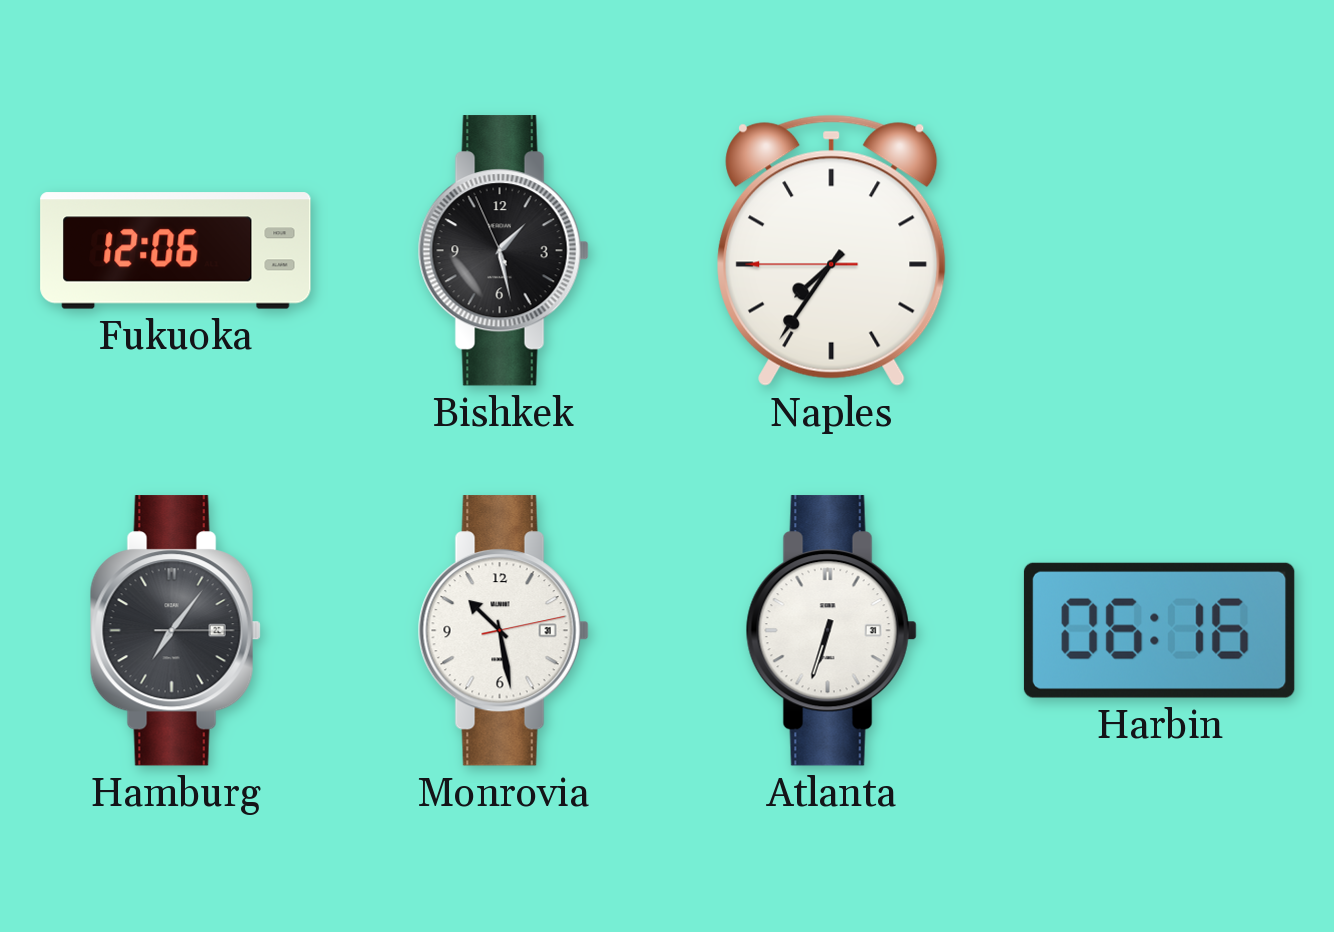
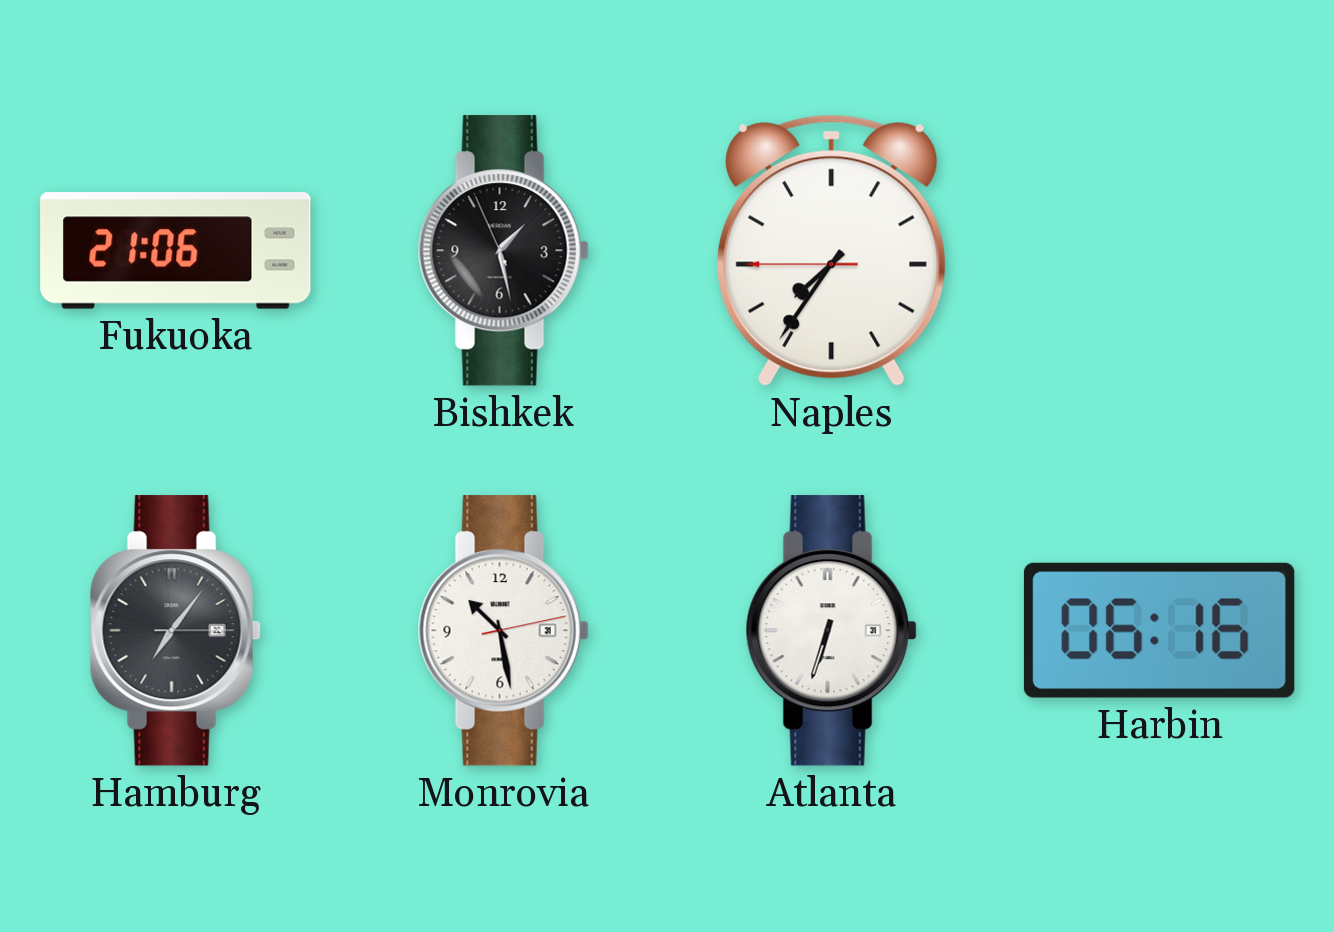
Fukuoka: 12:06 -> 21:06
